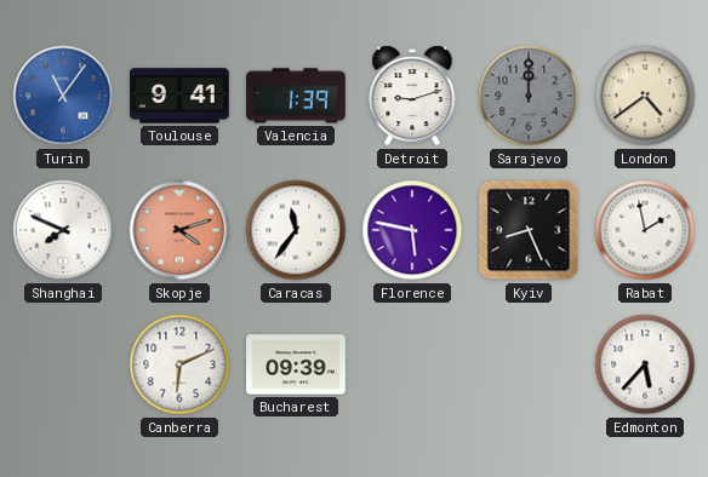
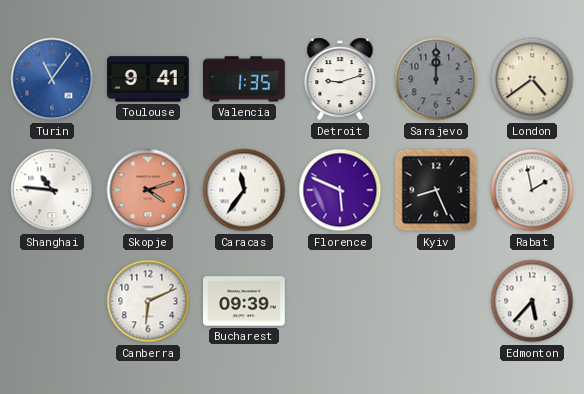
Valencia: 1:39 -> 1:35
Shanghai: 7:49 -> 10:46
Florence: 5:47 -> 5:49
